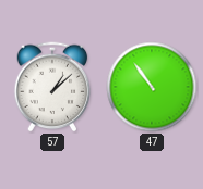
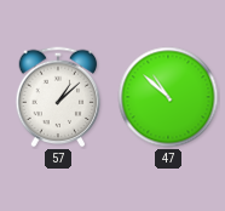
47: 10:54 -> 10:52
